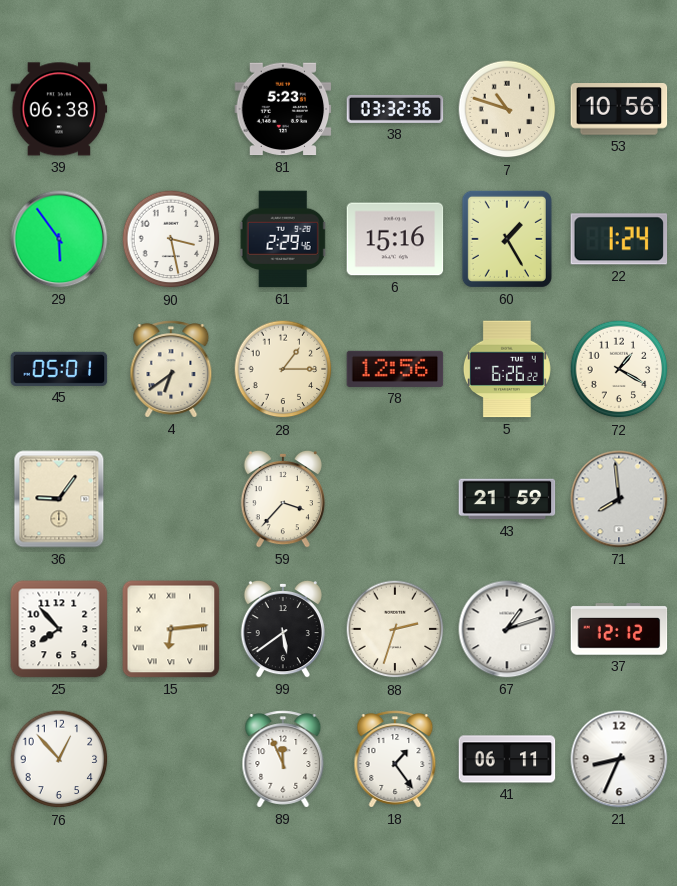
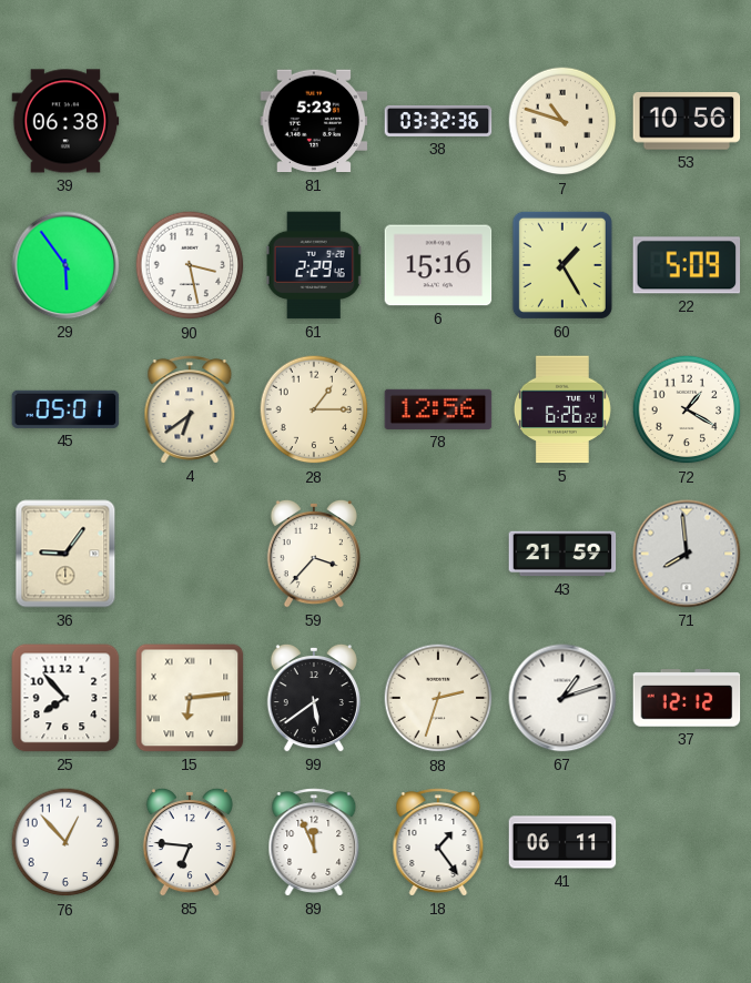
22: 1:24 -> 5:09
85: none -> 6:46
21: 8:34 -> none
